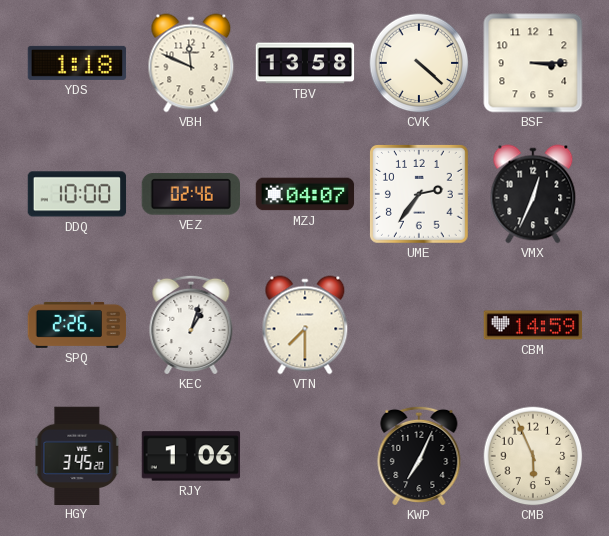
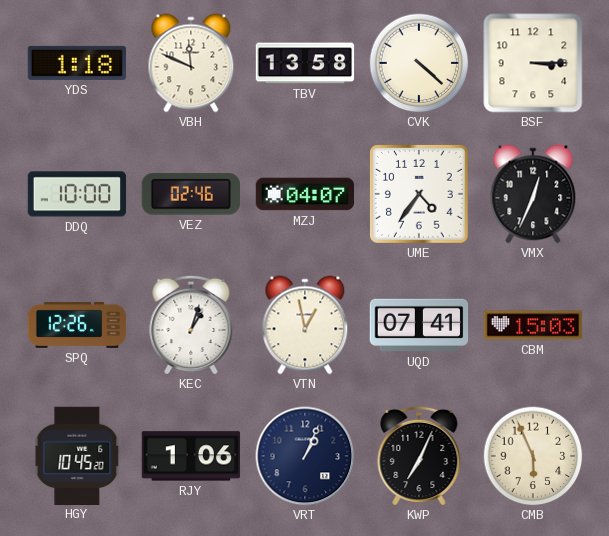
UME: 2:36 -> 4:36
SPQ: 2:26 -> 12:26
VTN: 7:30 -> 12:58
UQD: none -> 07:41
CBM: 14:59 -> 15:03
HGY: 3:45 -> 10:45
VRT: none -> 1:04
